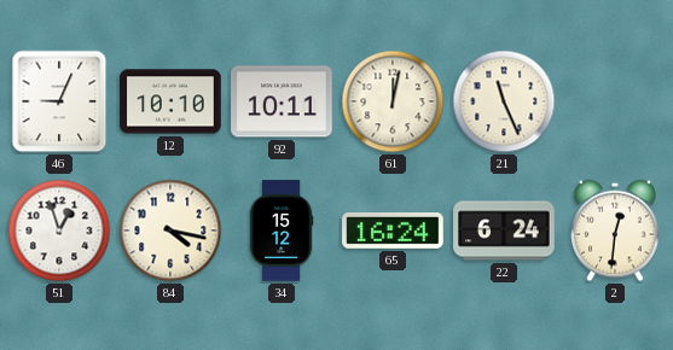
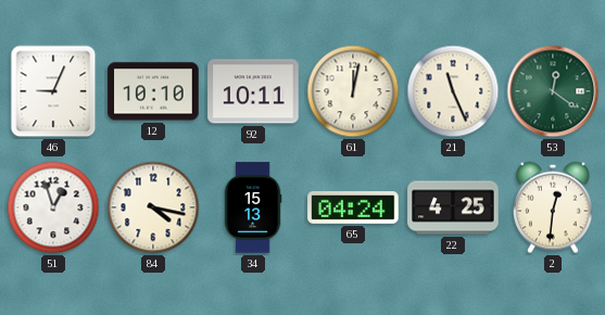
53: none -> 12:21
34: 15:12 -> 15:13
65: 16:24 -> 04:24
22: 6:24 -> 4:25
